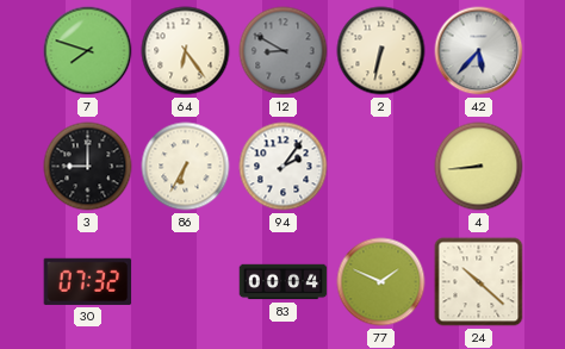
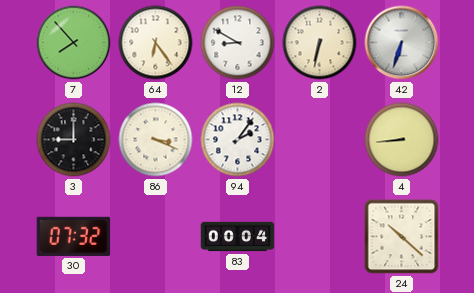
7: 7:48 -> 7:53
12 dial: grey -> white
42: 5:37 -> 6:33
86: 6:35 -> 3:19
77: 1:49 -> none
